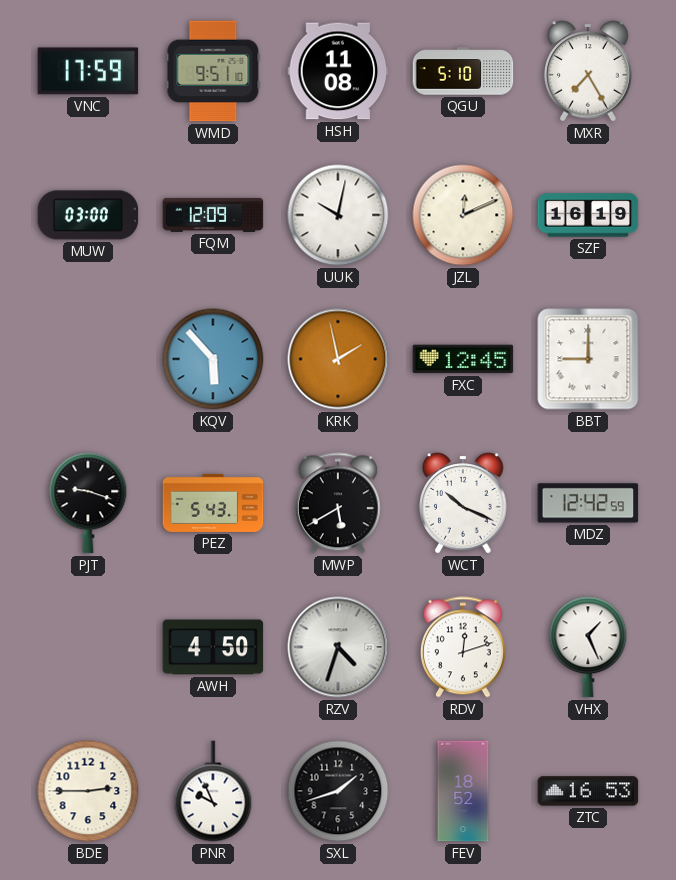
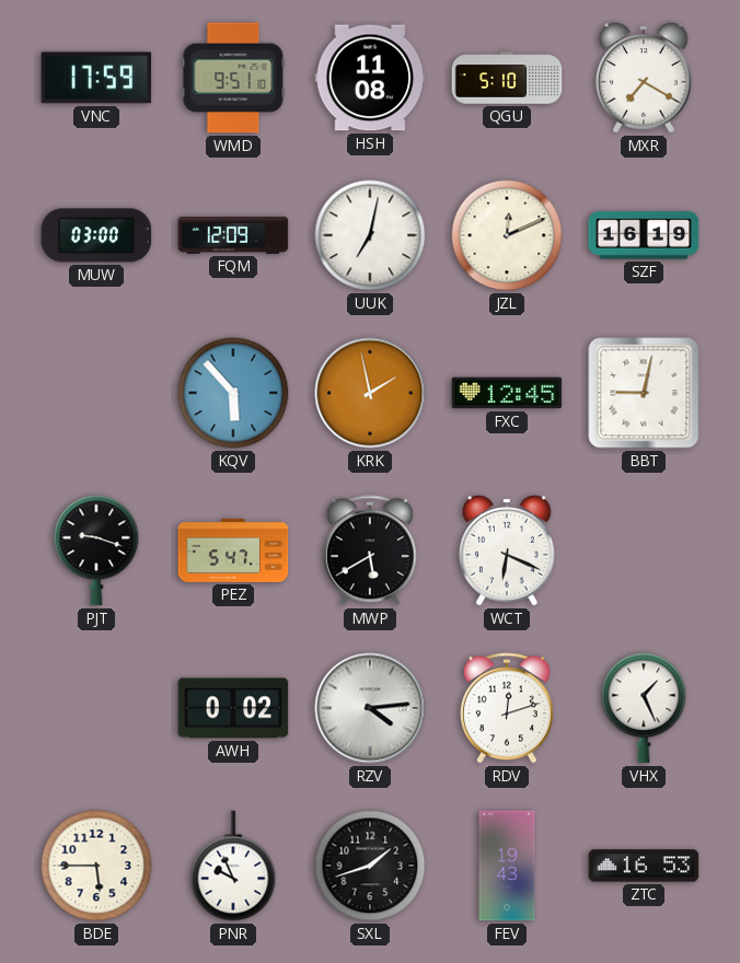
MXR: 7:25 -> 7:20
UUK: 10:02 -> 7:02
BBT: 9:00 -> 9:02
PEZ: 5:43 -> 5:47
WCT: 10:19 -> 6:19
MDZ: 12:42 -> none
AWH: 4:50 -> 0:02
RZV: 4:33 -> 4:14
BDE: 2:45 -> 5:45
FEV: 18:52 -> 19:43
